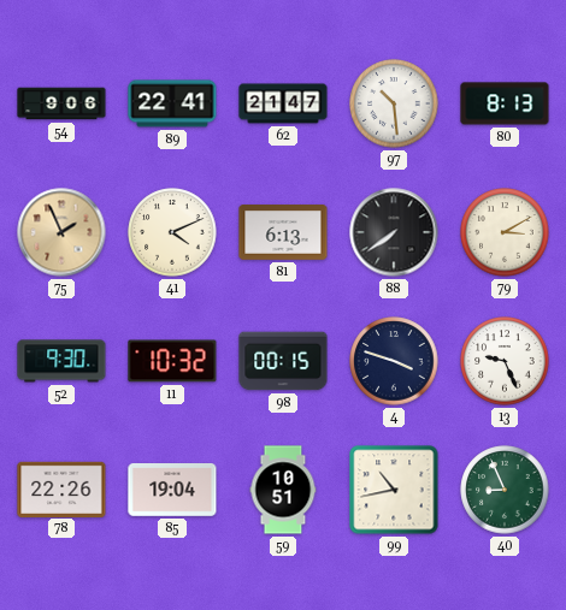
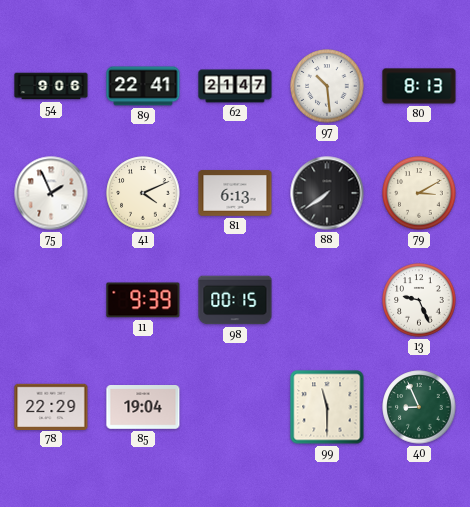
75 dial: champagne -> white
52: 9:30 -> none
11: 10:32 -> 9:39
4: 3:48 -> none
78: 22:26 -> 22:29
59: 10:51 -> none
99: 10:43 -> 11:30
